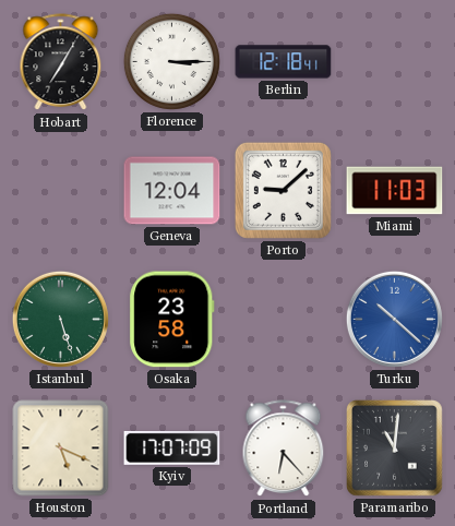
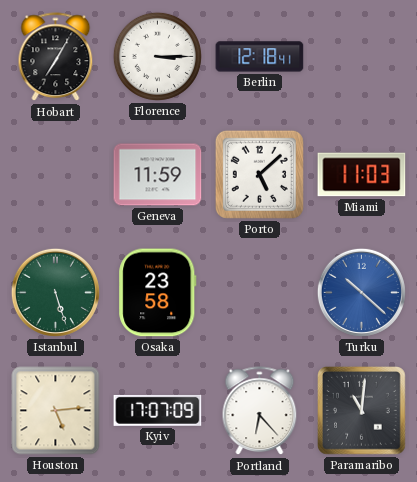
Geneva: 12:04 -> 11:59
Porto: 9:08 -> 5:08
Houston: 5:19 -> 5:14
